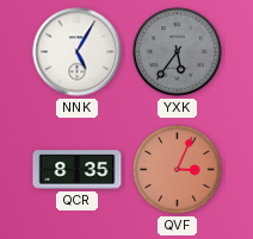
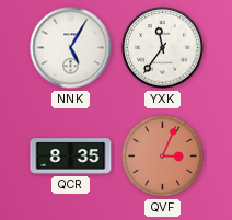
YXK: 5:36 -> 11:36
YXK dial: grey -> white
